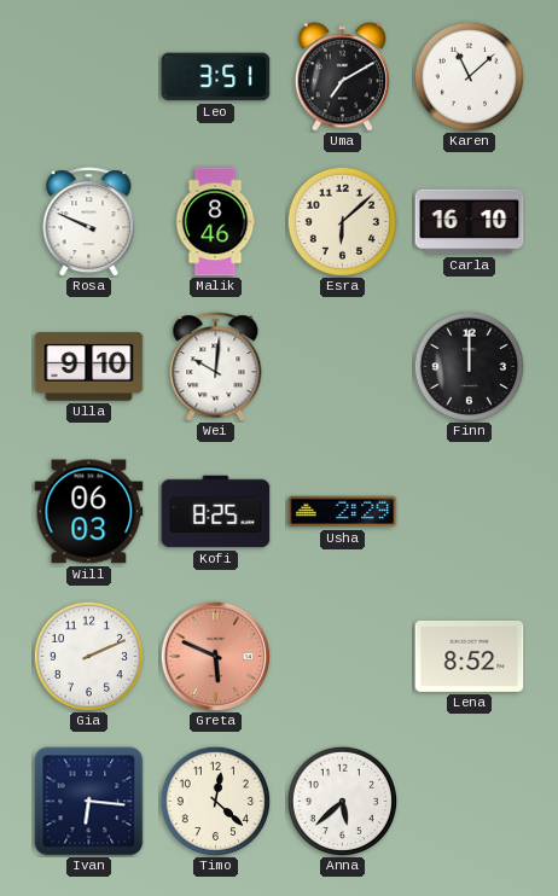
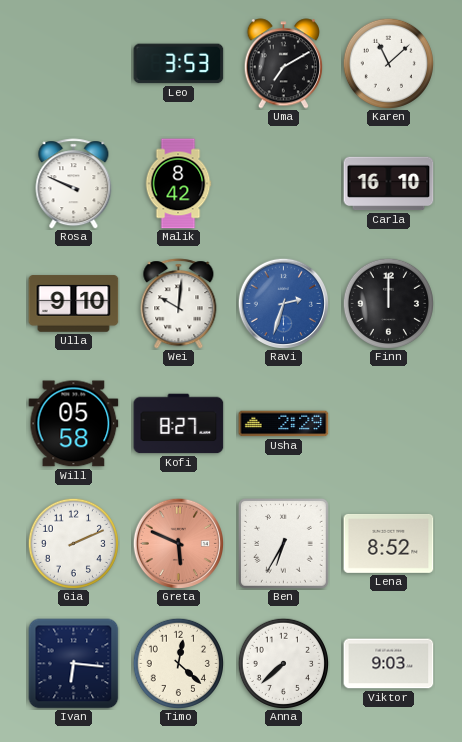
Leo: 3:51 -> 3:53
Malik: 8:46 -> 8:42
Esra: 6:08 -> none
Ravi: none -> 2:33
Will: 06:03 -> 05:58
Kofi: 8:25 -> 8:27
Ben: none -> 6:35
Anna: 5:38 -> 7:38
Viktor: none -> 9:03
